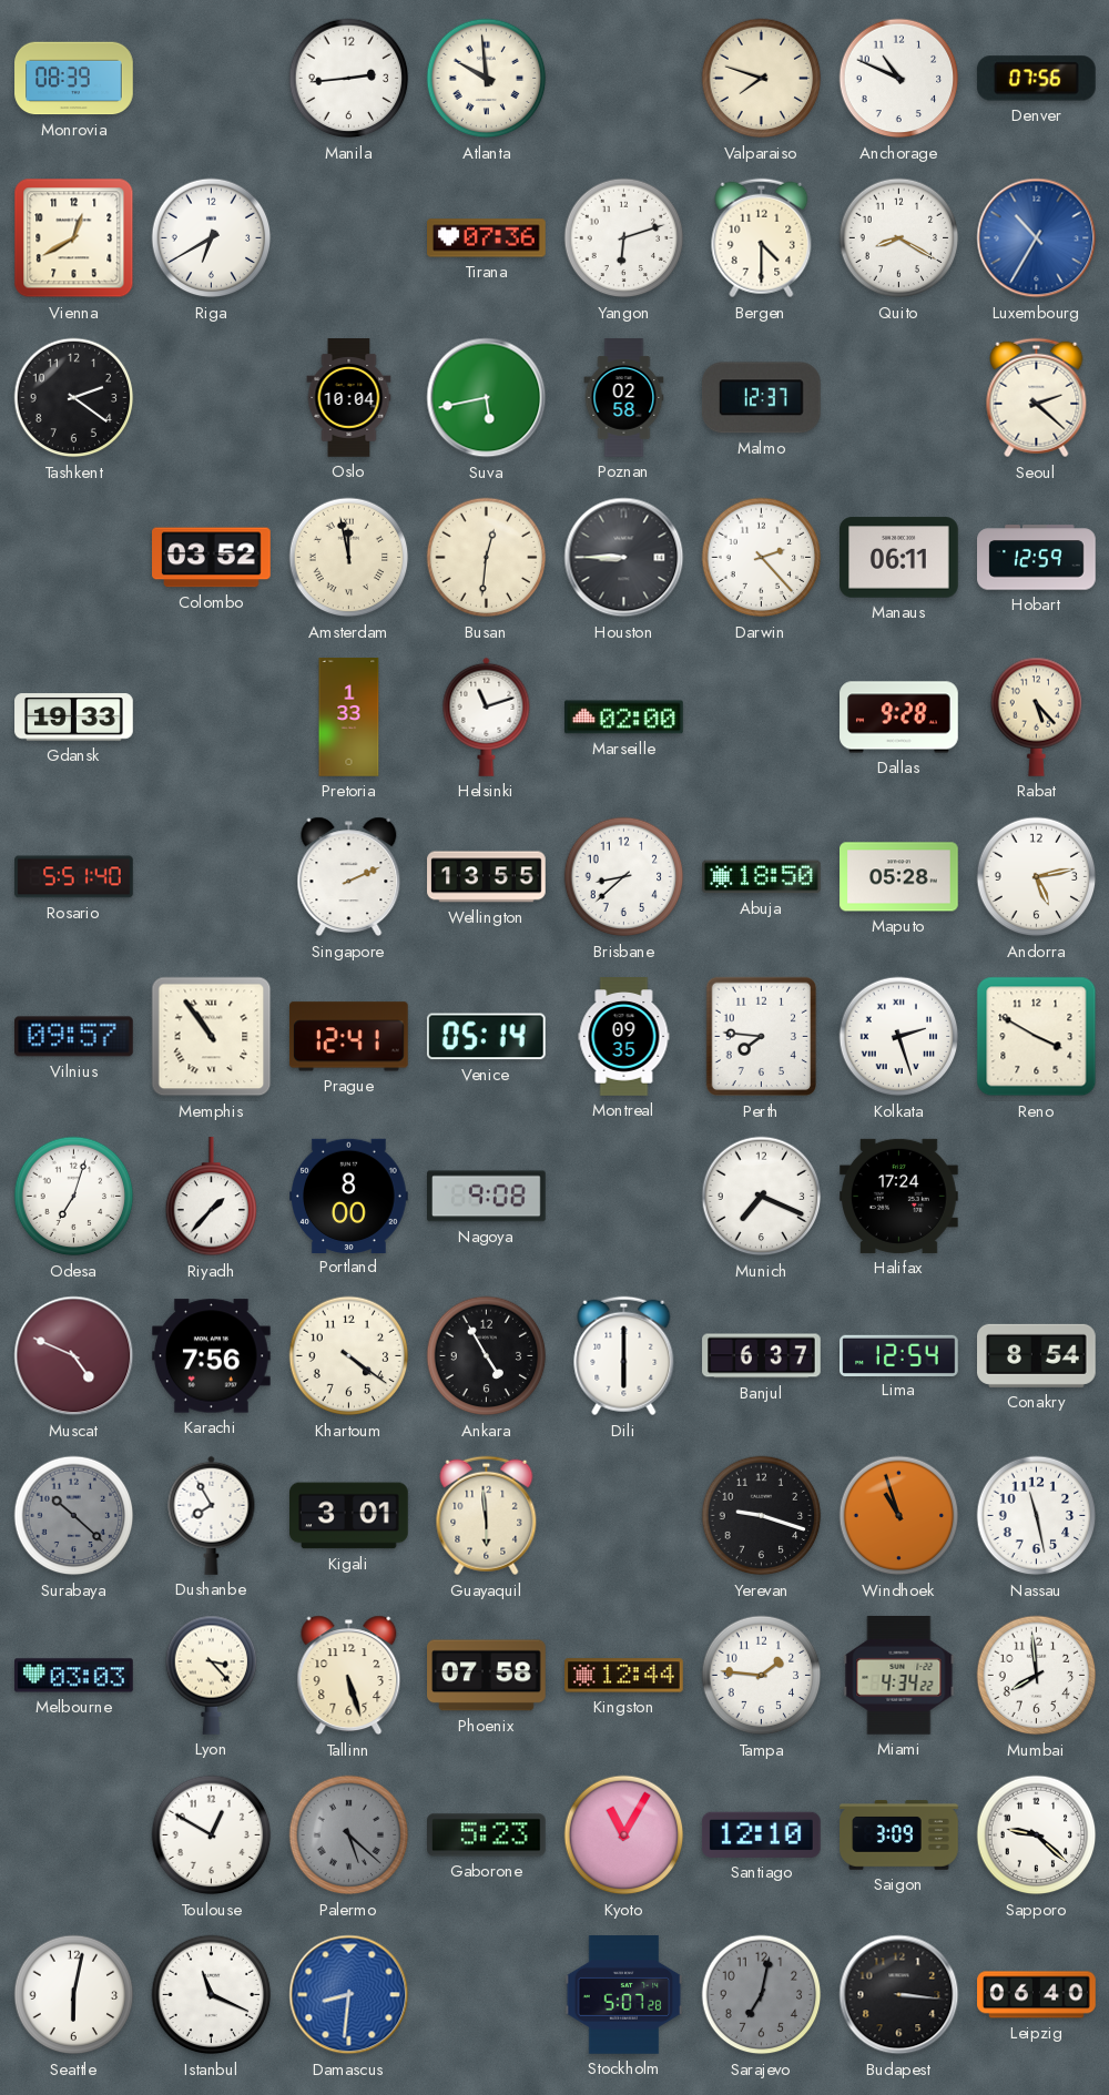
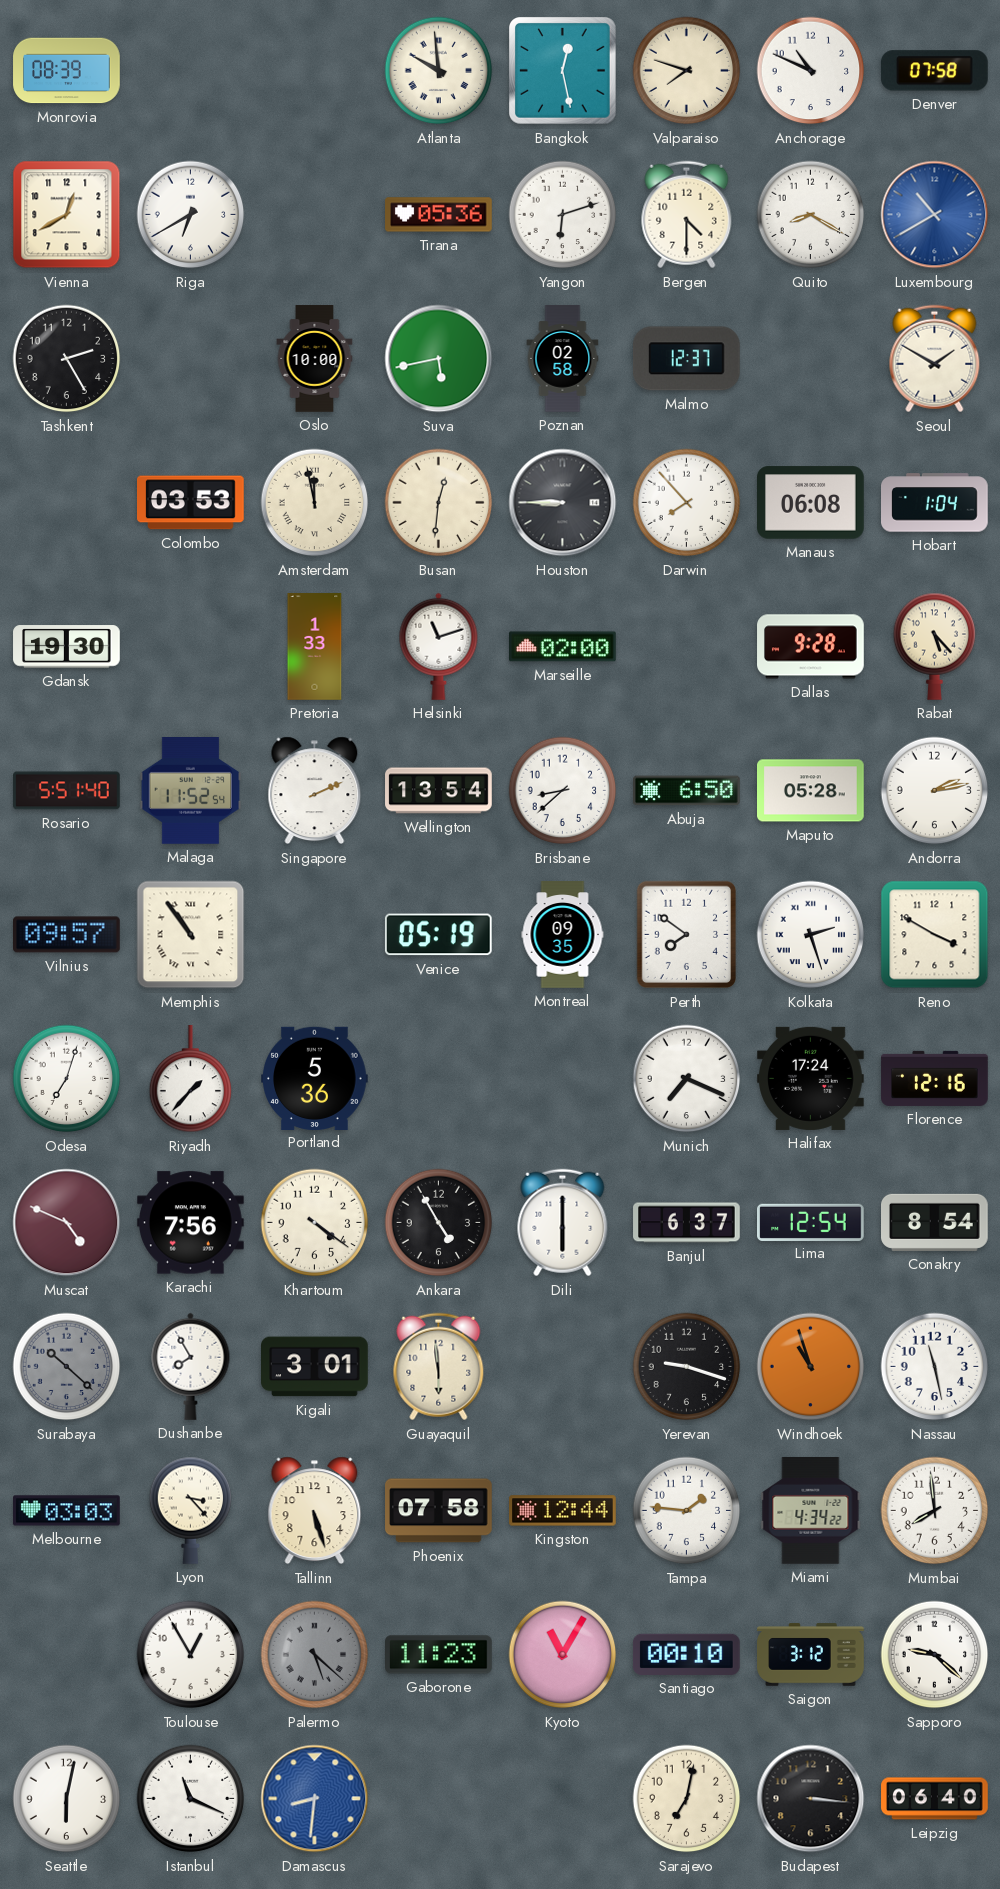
Manila: 2:44 -> none
Bangkok: none -> 12:28
Denver: 07:56 -> 07:58
Tirana: 07:36 -> 05:36
Luxembourg: 10:35 -> 10:40
Tashkent: 2:21 -> 2:25
Oslo: 10:04 -> 10:00
Seoul: 2:22 -> 1:50
Colombo: 03:52 -> 03:53
Darwin: 2:23 -> 7:53
Manaus: 06:11 -> 06:08
Hobart: 12:59 -> 1:04
Gdansk: 19:33 -> 19:30
Malaga: none -> 11:52
Wellington: 13:55 -> 13:54
Abuja: 18:50 -> 6:50
Andorra: 5:13 -> 2:13
Prague: 12:41 -> none
Venice: 05:14 -> 05:19
Perth: 7:46 -> 7:51
Portland: 8:00 -> 5:36
Nagoya: 9:08 -> none
Florence: none -> 12:16
Toulouse: 12:50 -> 12:55
Gaborone: 5:23 -> 11:23
Santiago: 12:10 -> 00:10
Saigon: 3:09 -> 3:12
Stockholm: 5:07 -> none
Sarajevo dial: grey -> cream
